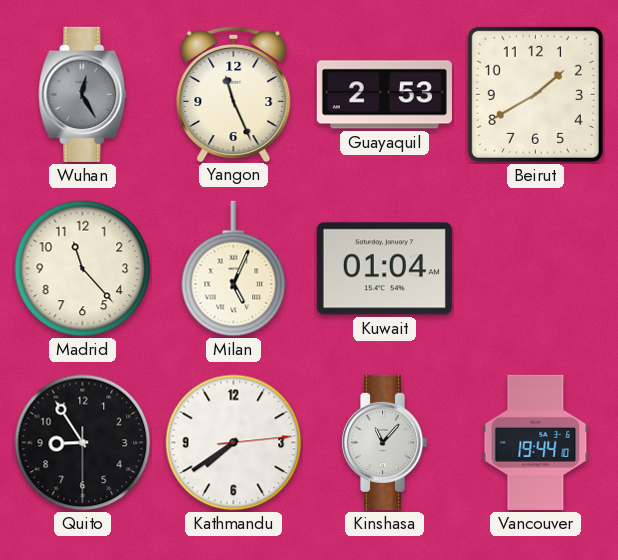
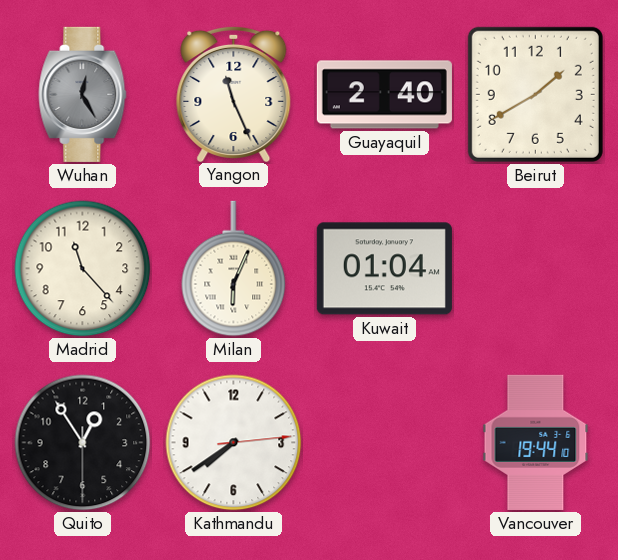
Guayaquil: 2:53 -> 2:40
Milan: 5:04 -> 6:04
Quito: 8:54 -> 12:54
Kinshasa: 11:07 -> none
